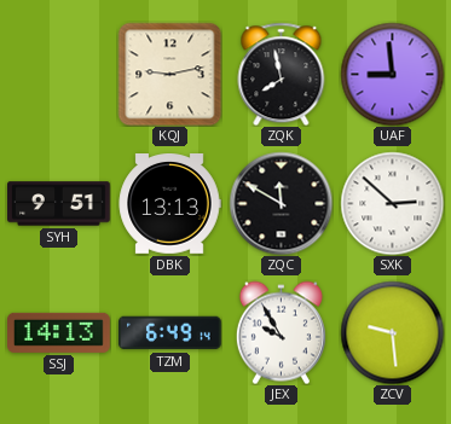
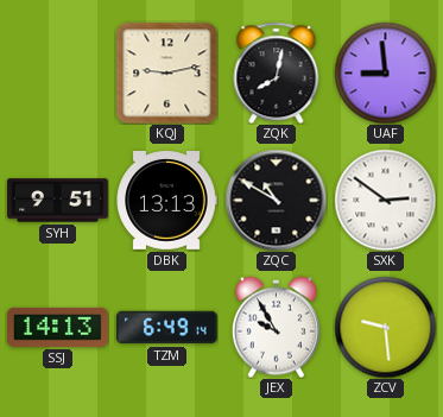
ZQK: 7:58 -> 8:02
ZQC: 11:50 -> 10:50
SXK: 2:52 -> 2:51
